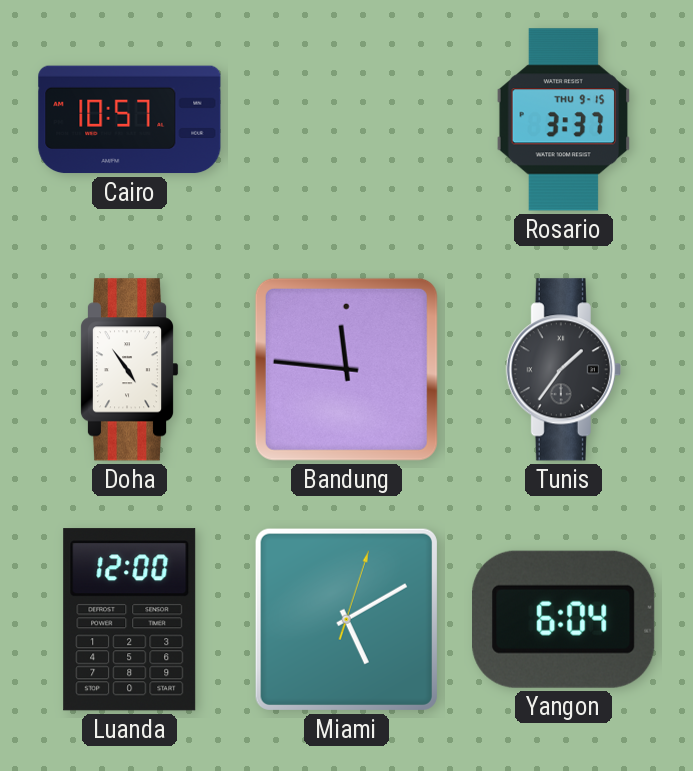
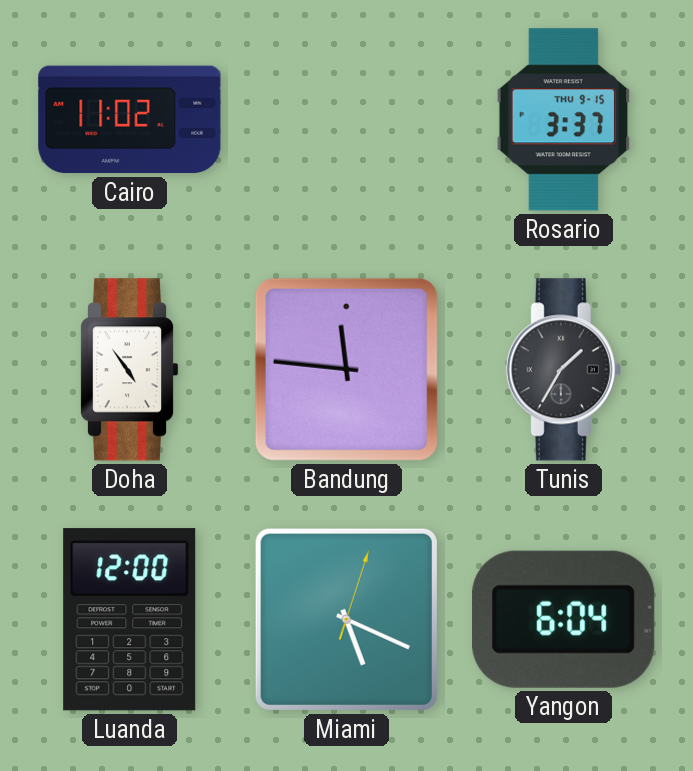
Cairo: 10:57 -> 11:02
Tunis: 1:36 -> 1:35
Miami: 5:10 -> 5:19
